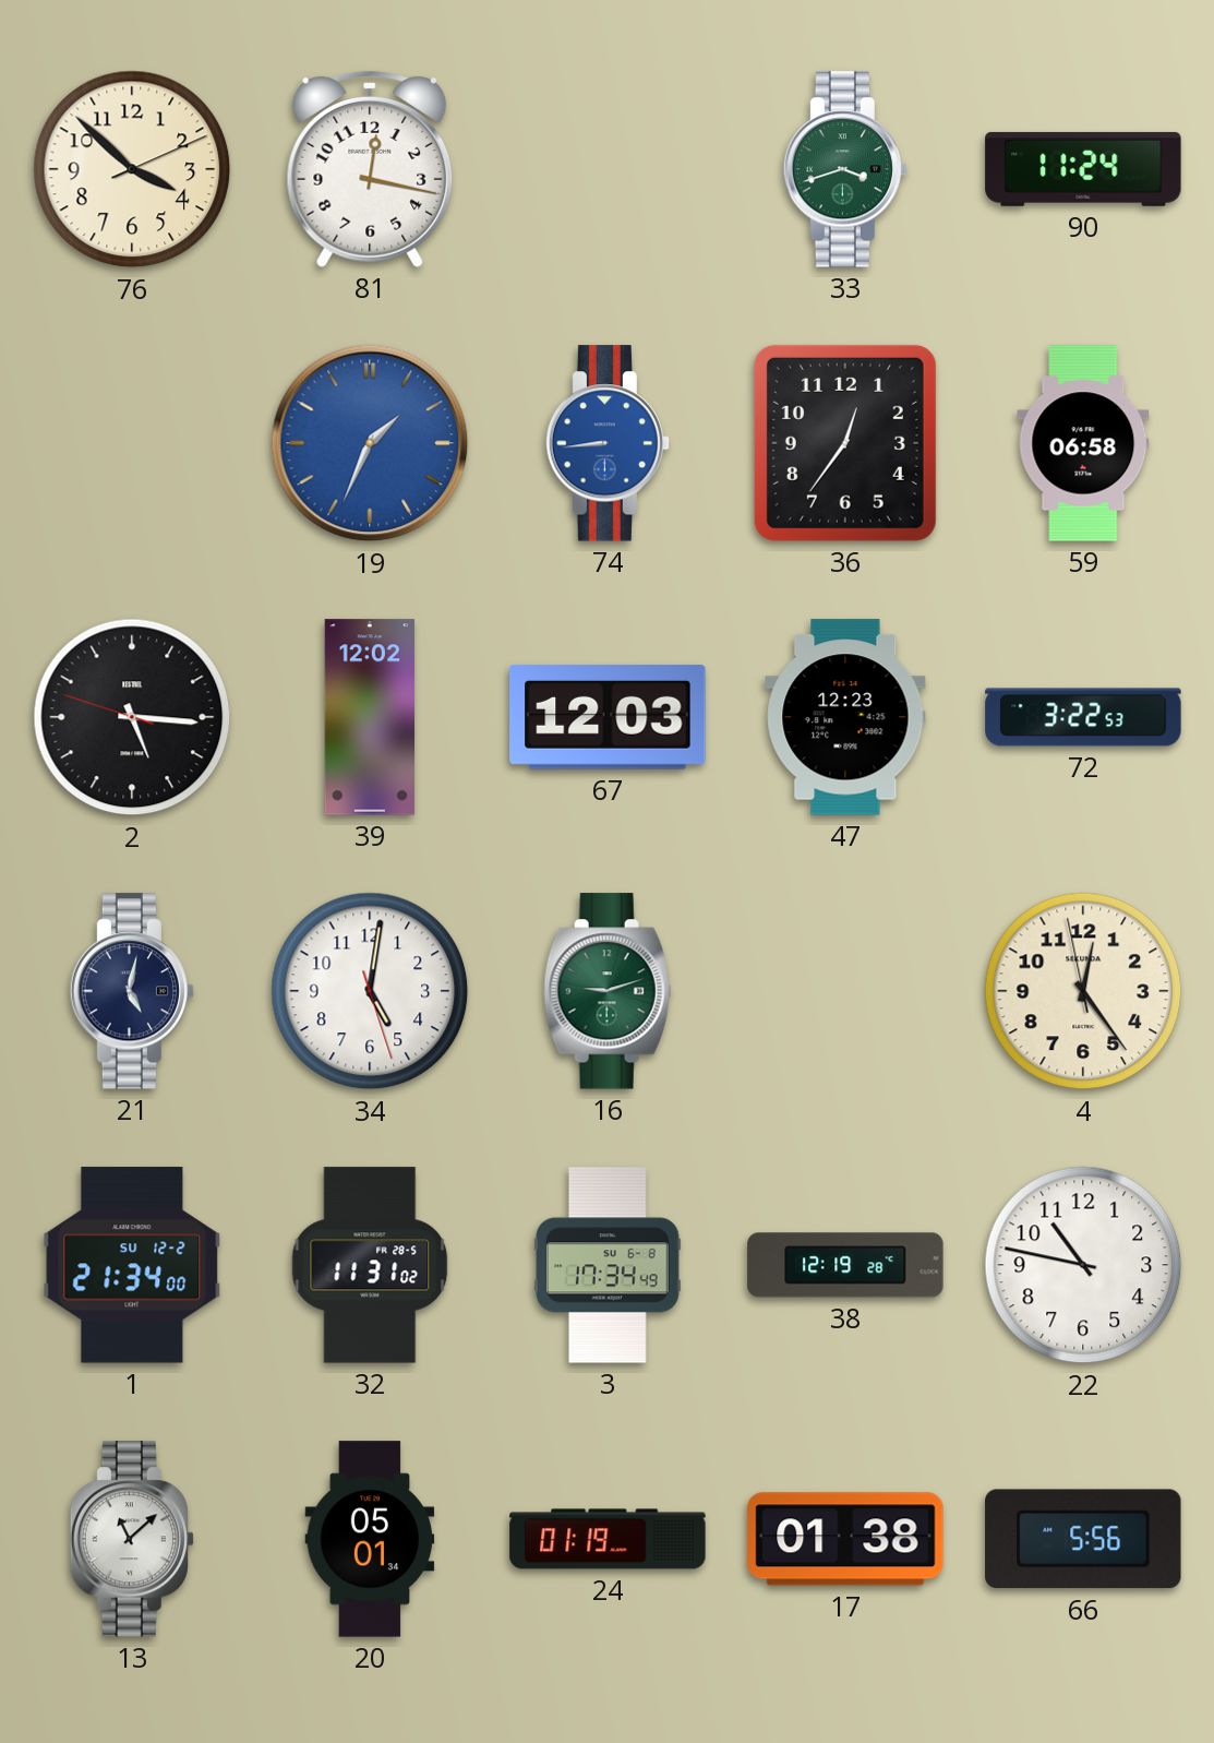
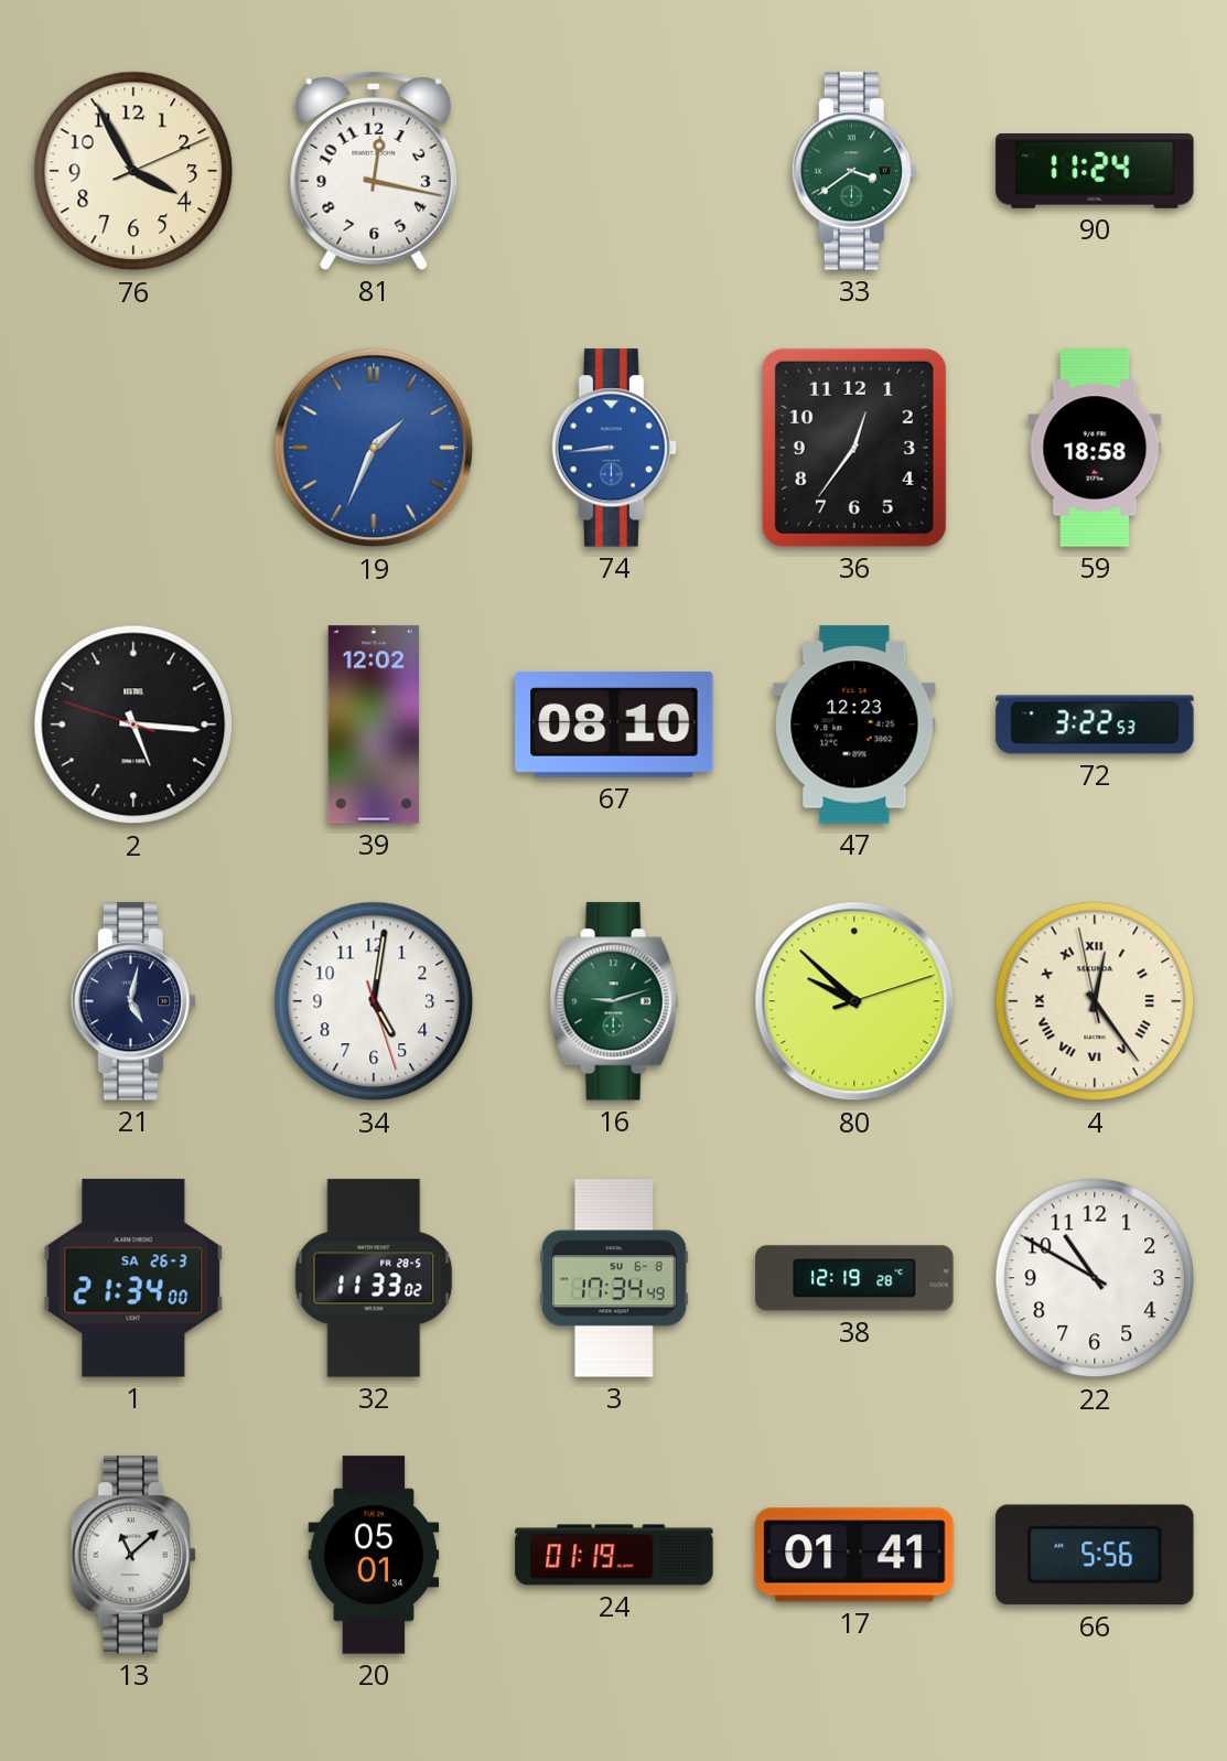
76: 3:52 -> 3:55
33: 3:42 -> 3:39
59: 06:58 -> 18:58
67: 12:03 -> 08:10
80: none -> 9:52
4 numerals: Arabic -> Roman
1 date: SU 12-2 -> SA 26-3
32: 11:31 -> 11:33
22: 10:47 -> 10:50
17: 01:38 -> 01:41
